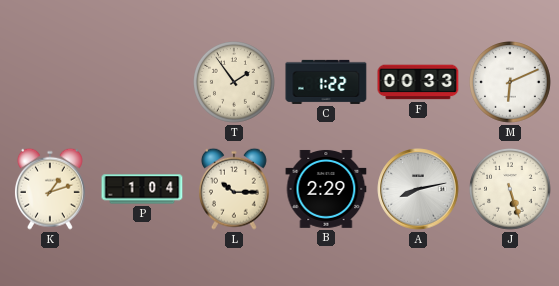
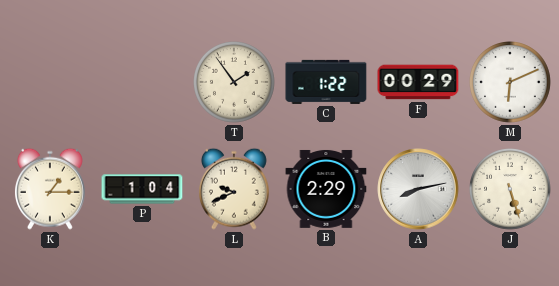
F: 00:33 -> 00:29
K: 1:12 -> 1:15
L: 10:15 -> 9:41
